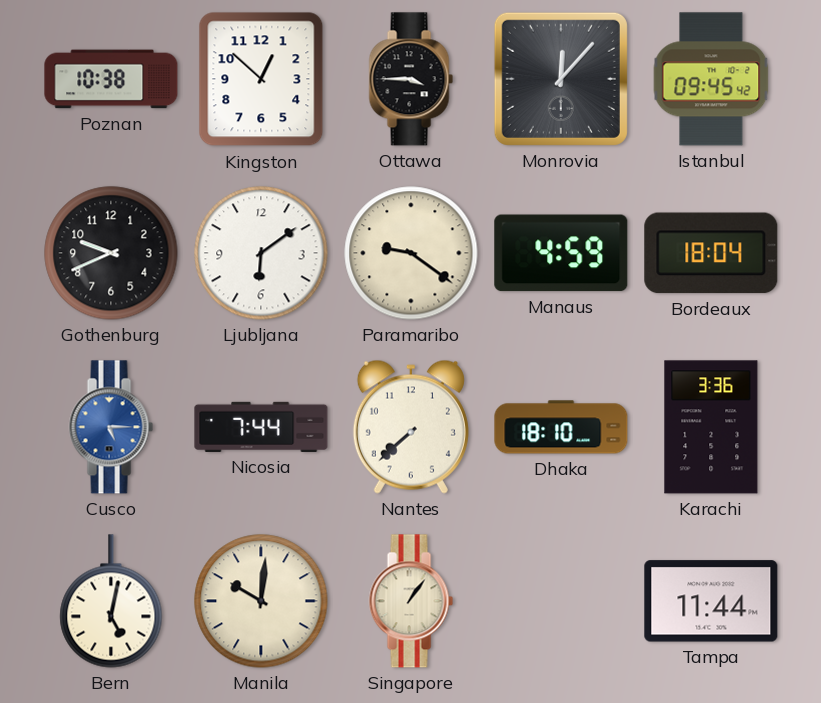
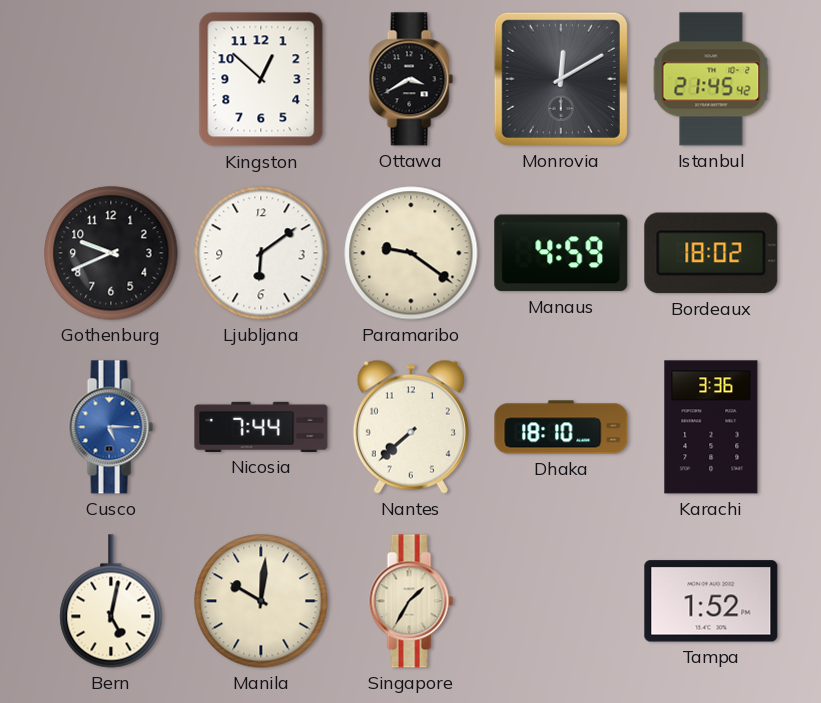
Poznan: 10:38 -> none
Ottawa: 3:45 -> 3:40
Monrovia: 12:07 -> 12:10
Istanbul: 09:45 -> 21:45
Bordeaux: 18:04 -> 18:02
Singapore: 1:06 -> 1:35
Tampa: 11:44 -> 1:52
